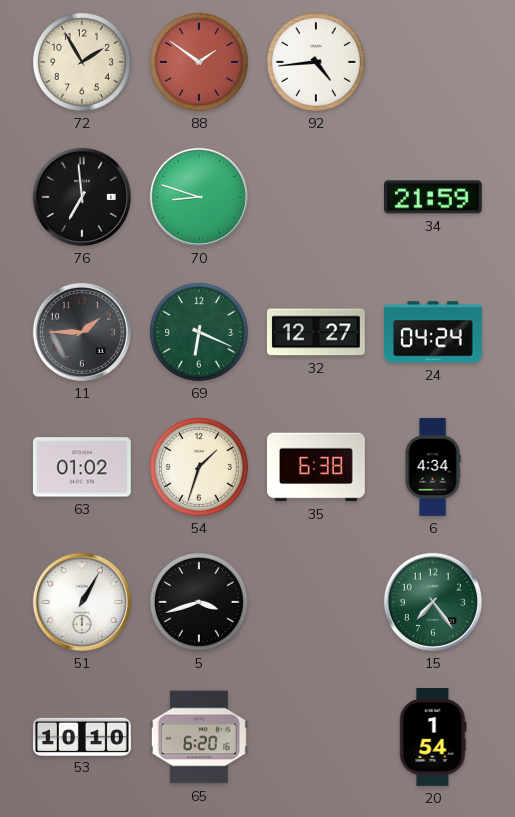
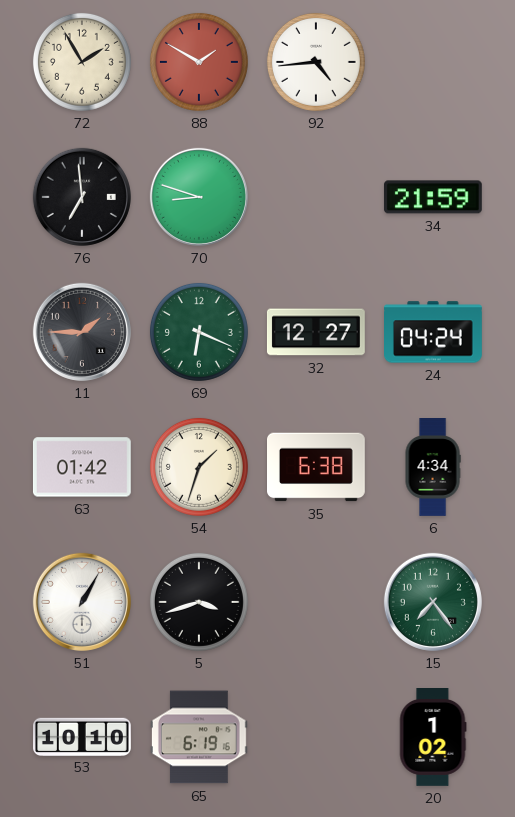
88: 1:51 -> 1:50
63: 01:02 -> 01:42
65: 6:20 -> 6:19
20: 1:54 -> 1:02
